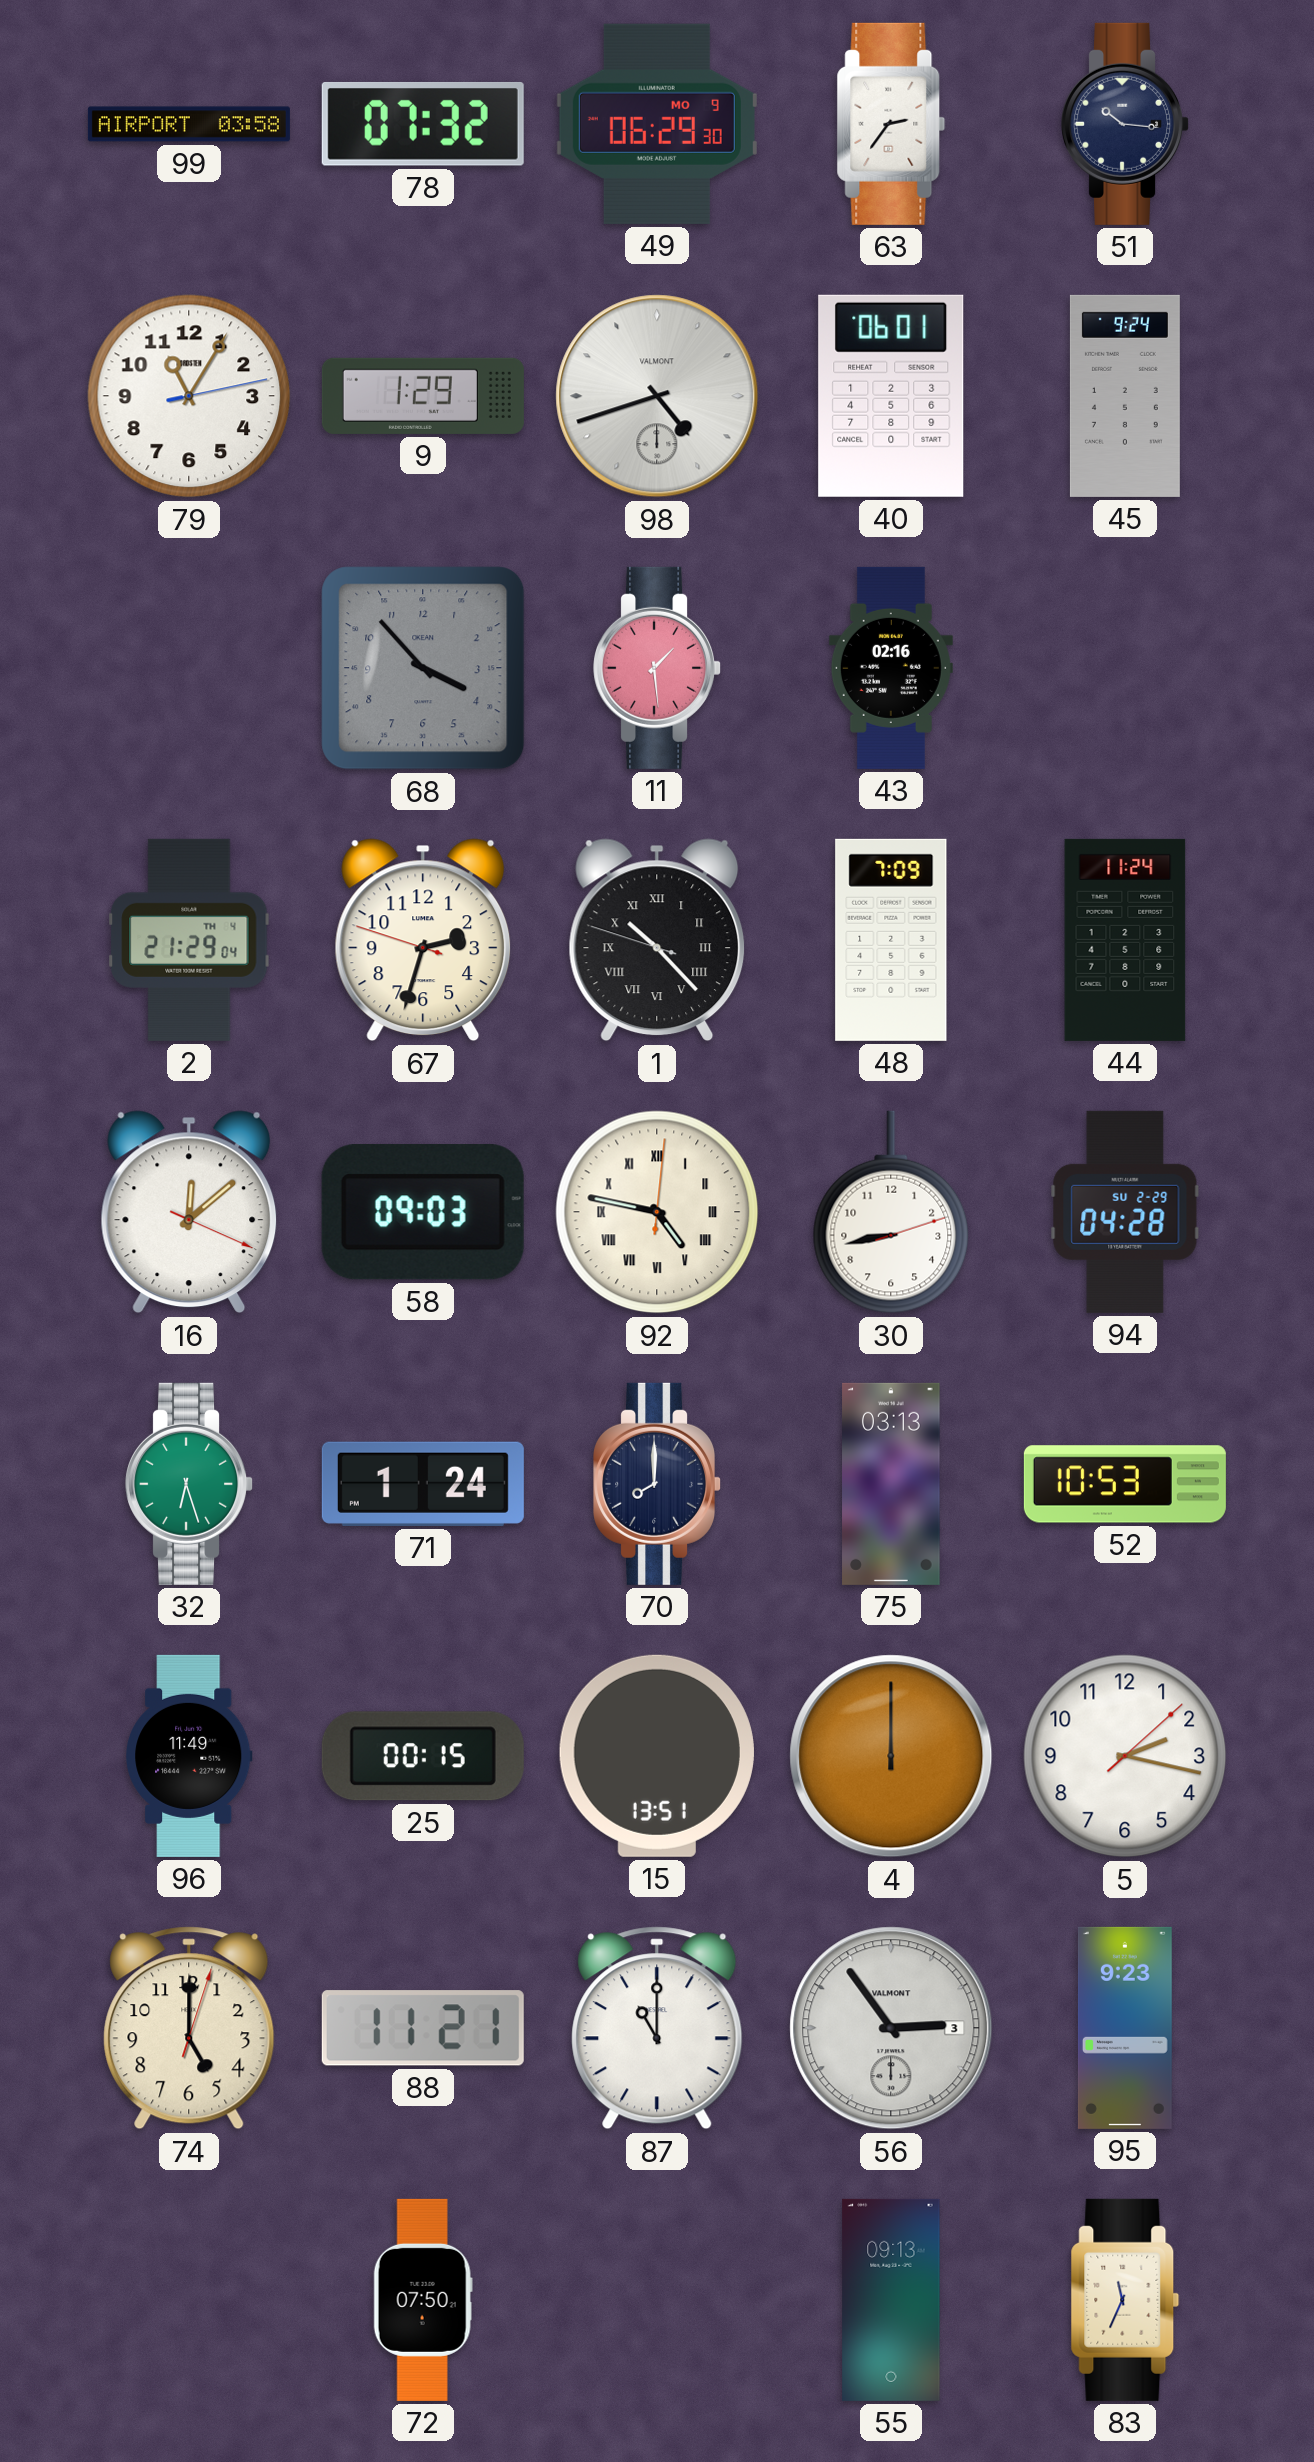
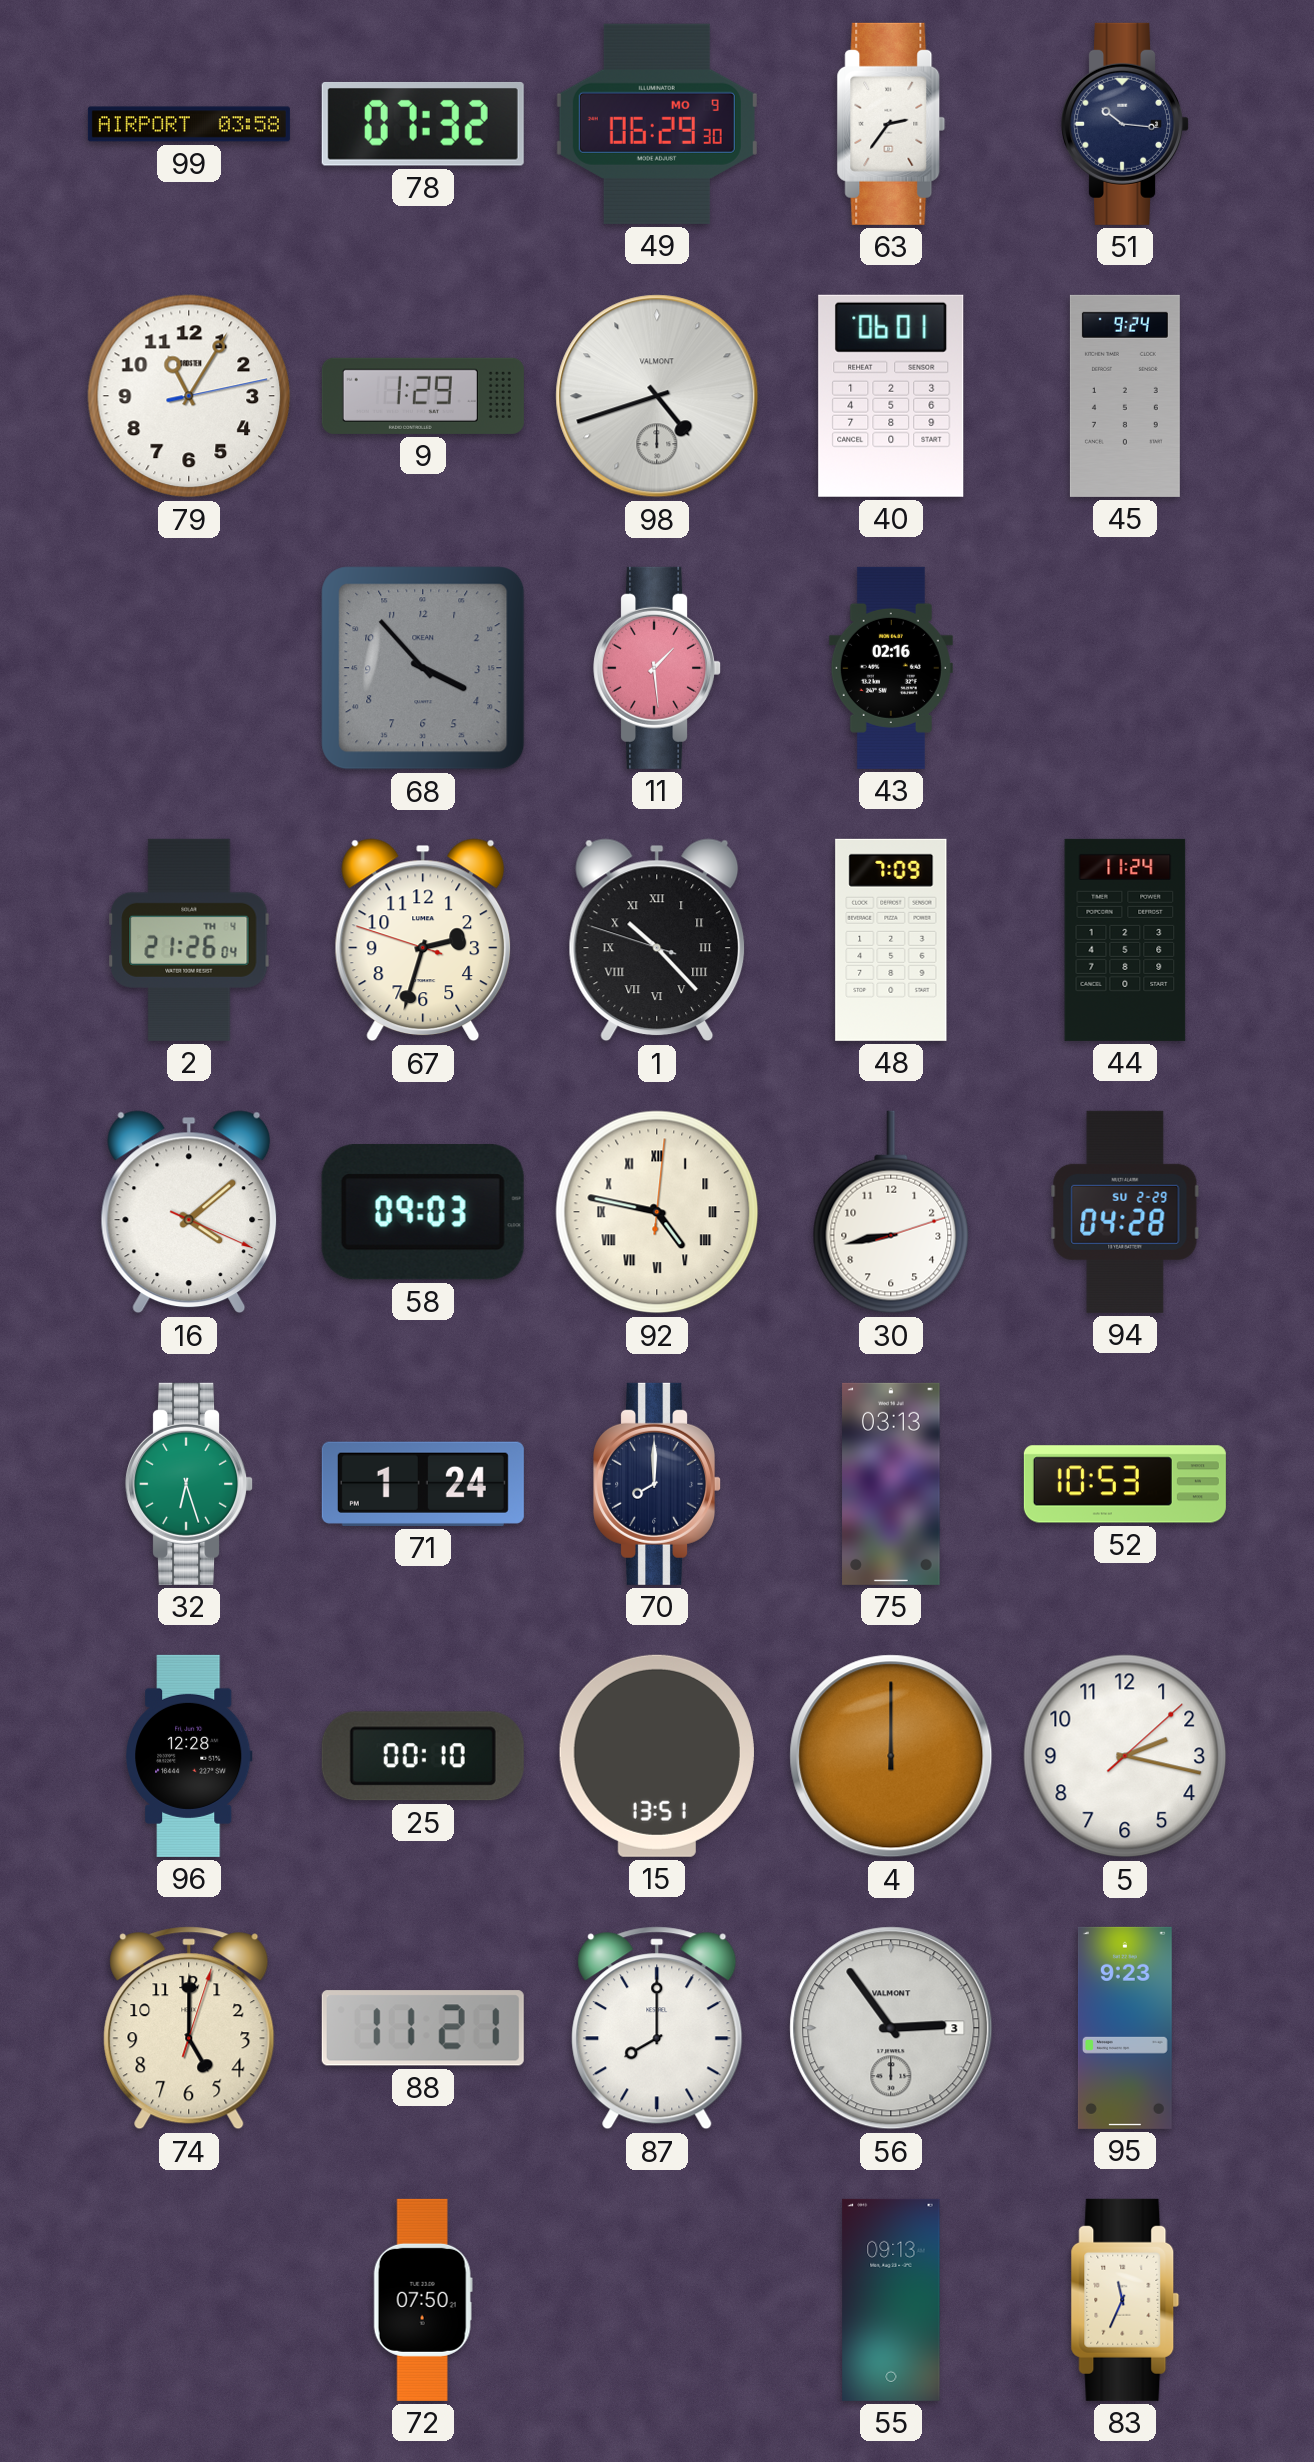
2: 21:29 -> 21:26
16: 12:08 -> 4:08
96: 11:49 -> 12:28
25: 00:15 -> 00:10
87: 11:00 -> 8:00
